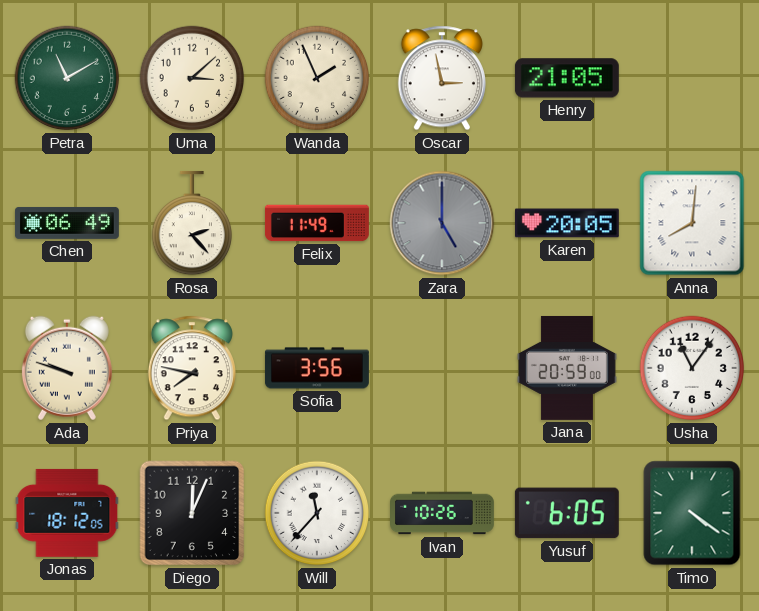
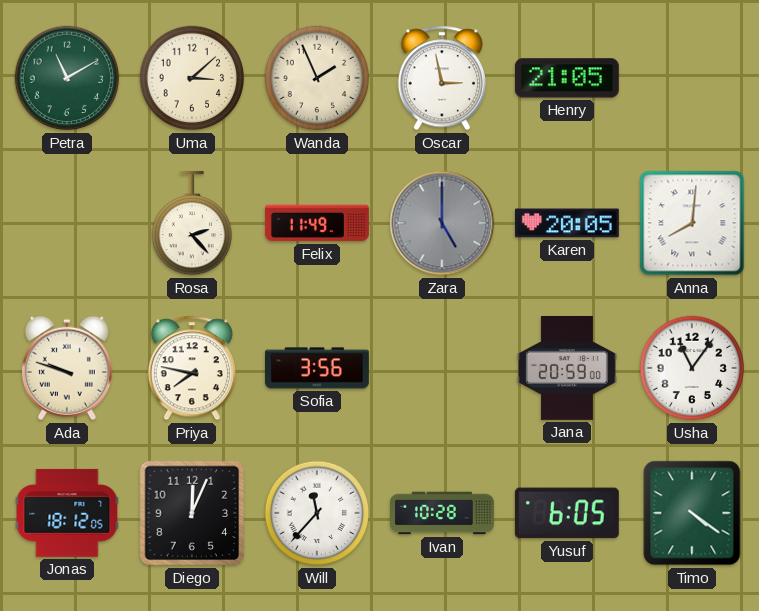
Chen: 06:49 -> none
Ivan: 10:26 -> 10:28
